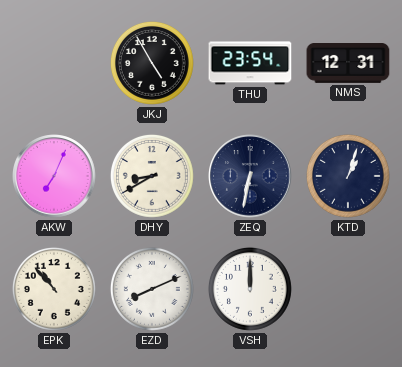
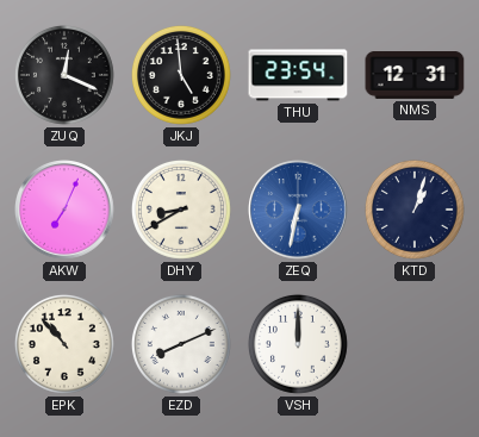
ZUQ: none -> 12:19
JKJ: 4:55 -> 4:59
ZEQ dial: navy -> blue
